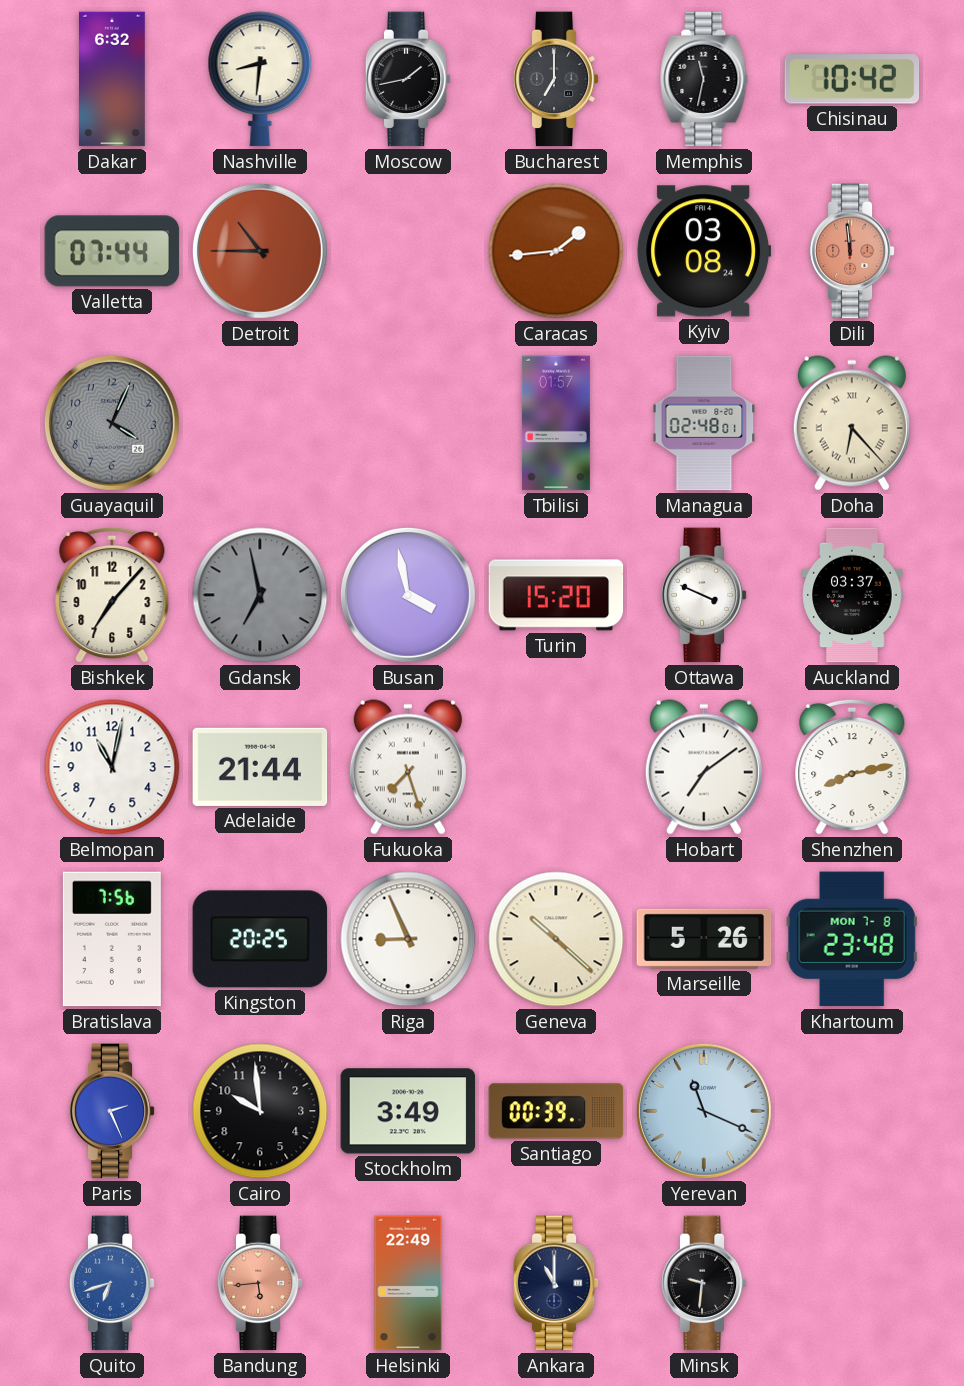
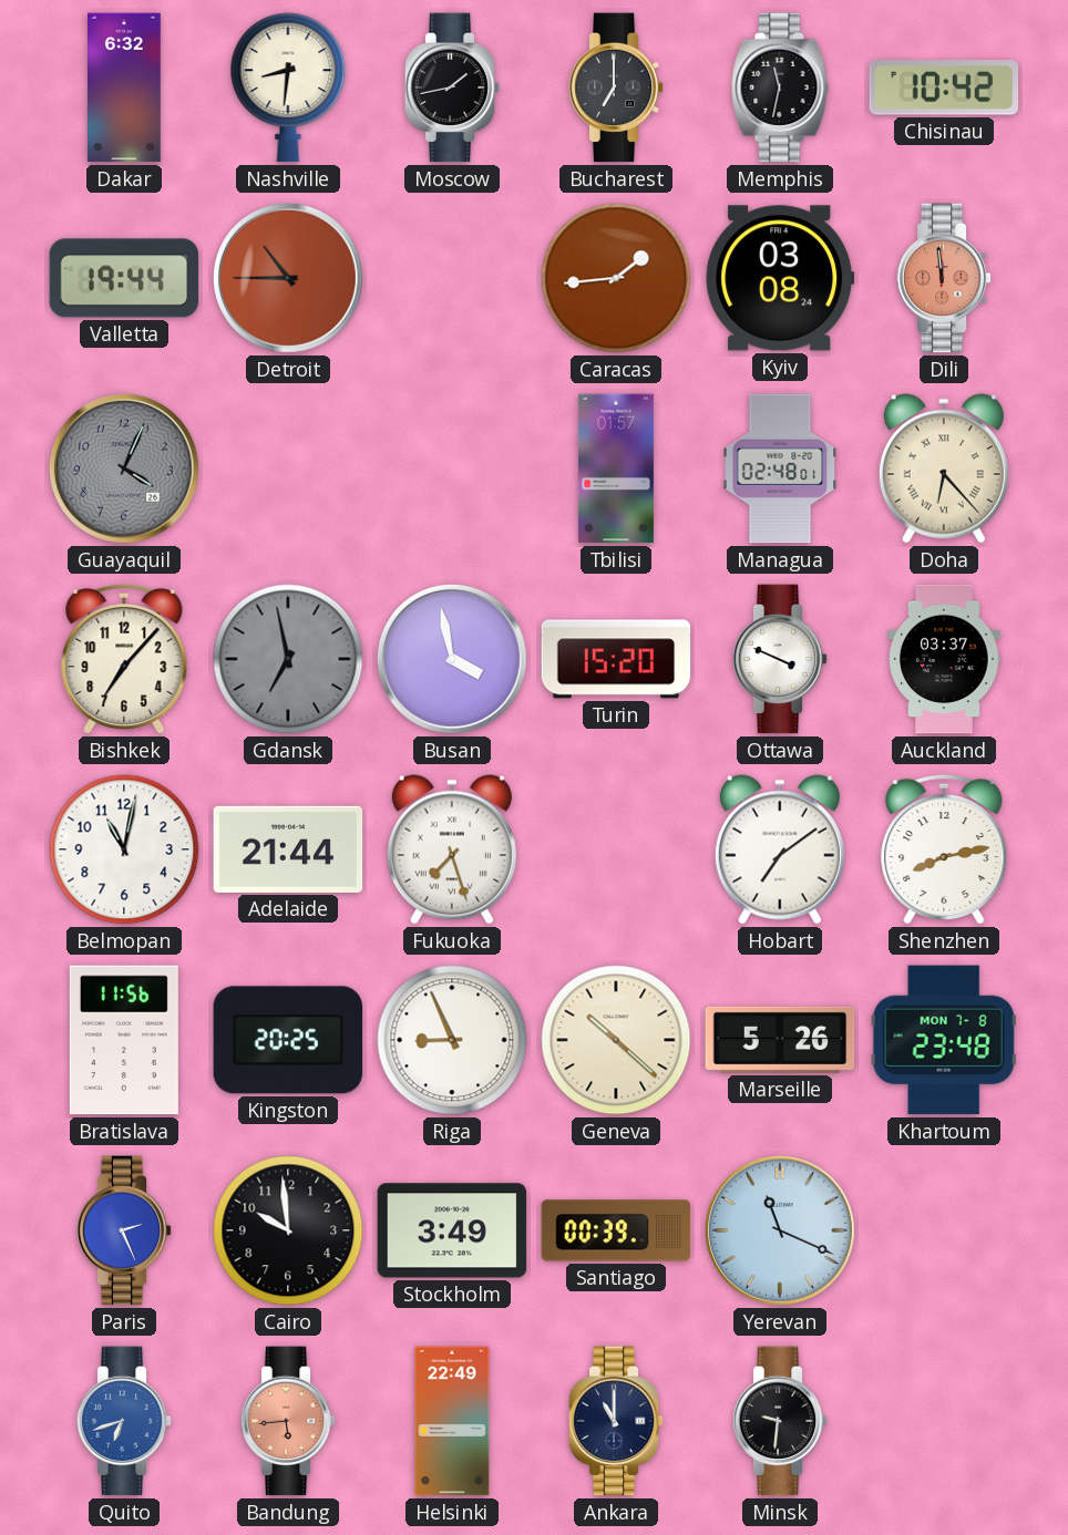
Valletta: 07:44 -> 19:44
Bratislava: 7:56 -> 11:56
